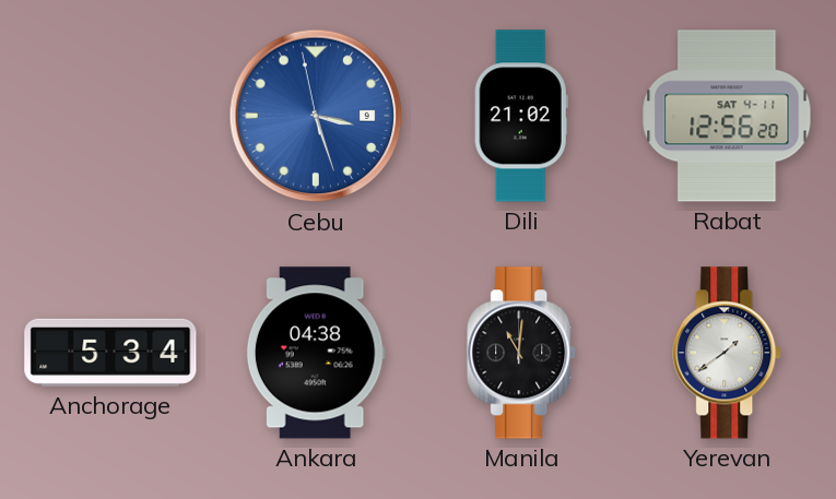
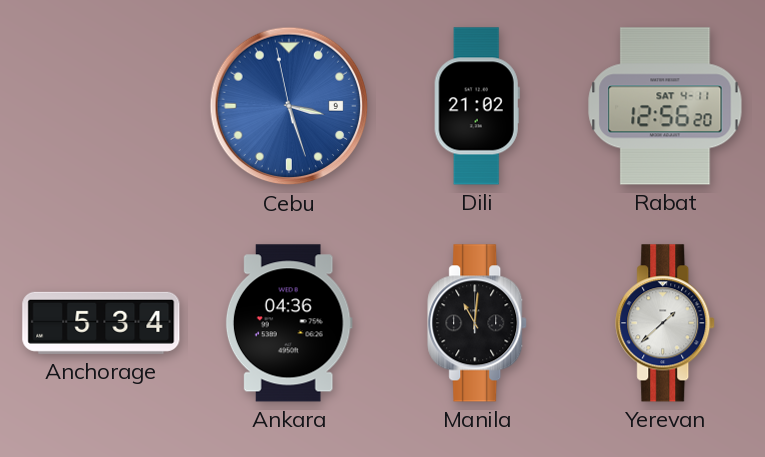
Ankara: 04:38 -> 04:36
Yerevan: 1:39 -> 1:38
